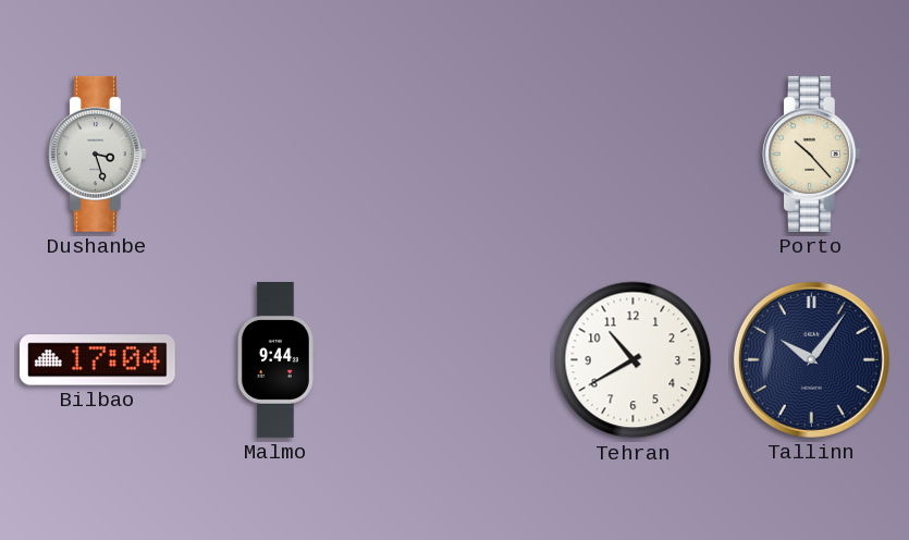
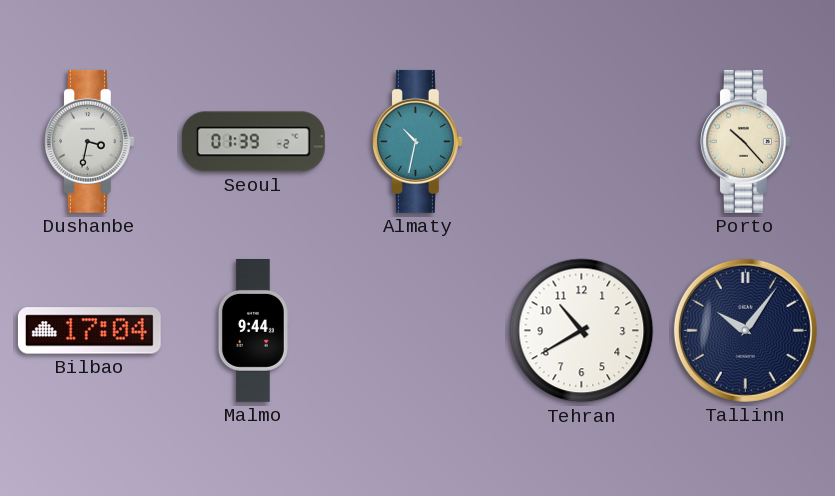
Dushanbe: 3:27 -> 3:32
Seoul: none -> 01:39
Almaty: none -> 10:32
